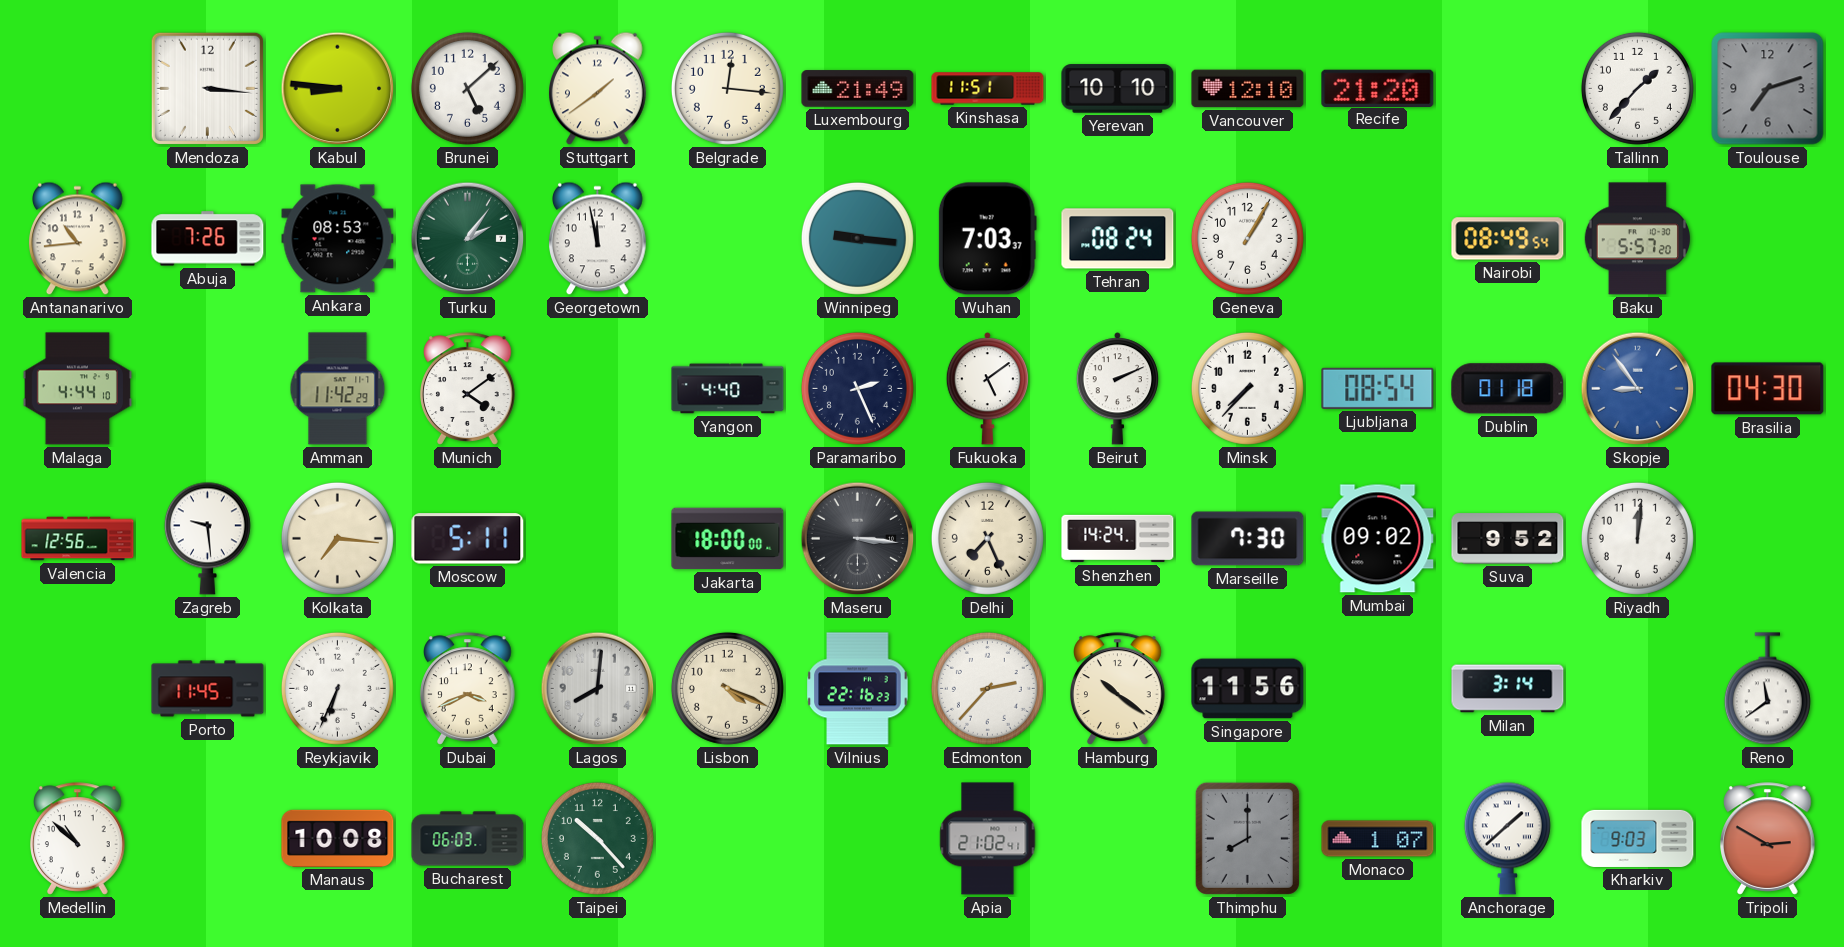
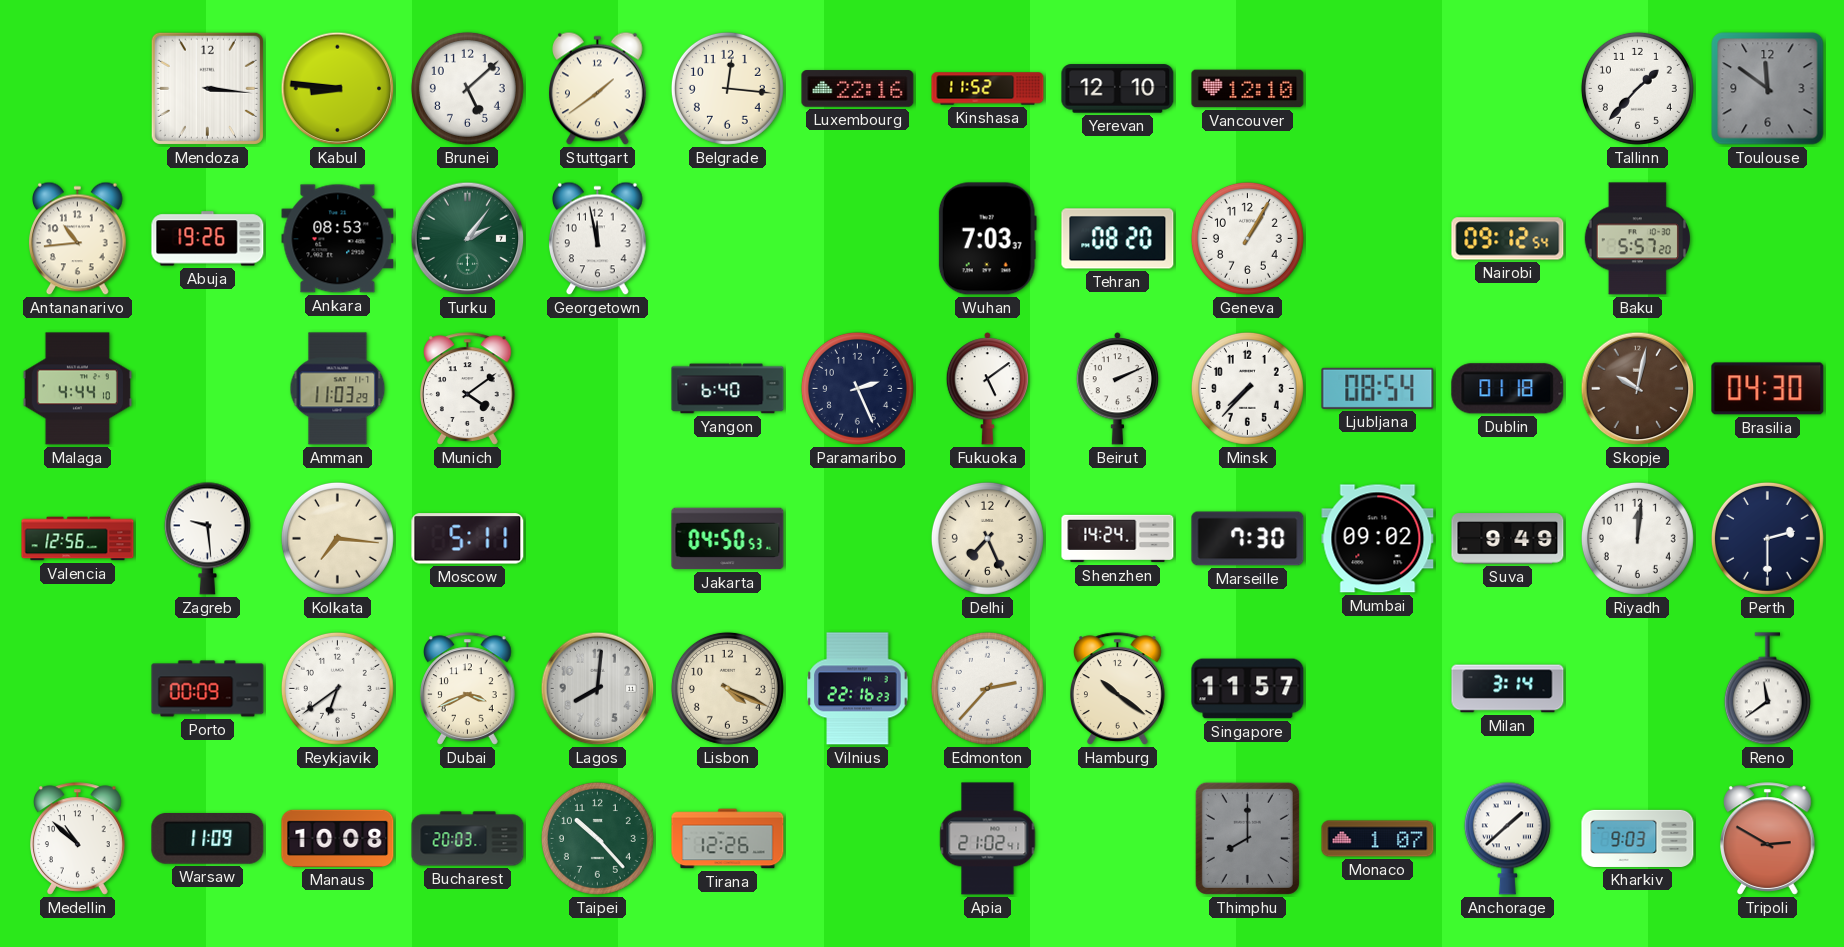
Luxembourg: 21:49 -> 22:16
Kinshasa: 11:51 -> 11:52
Yerevan: 10:10 -> 12:10
Recife: 21:20 -> none
Toulouse: 7:12 -> 11:51
Abuja: 7:26 -> 19:26
Winnipeg: 9:16 -> none
Tehran: 08:24 -> 08:20
Nairobi: 08:49 -> 09:12
Amman: 11:42 -> 11:03
Yangon: 4:40 -> 6:40
Skopje: 8:54 -> 10:02
Skopje dial: blue -> brown
Jakarta: 18:00 -> 04:50
Maseru: 3:16 -> none
Suva: 9:52 -> 9:49
Perth: none -> 2:30
Porto: 11:45 -> 00:09
Reykjavik: 6:34 -> 6:39
Singapore: 11:56 -> 11:57
Warsaw: none -> 11:09
Bucharest: 06:03 -> 20:03
Tirana: none -> 12:26
